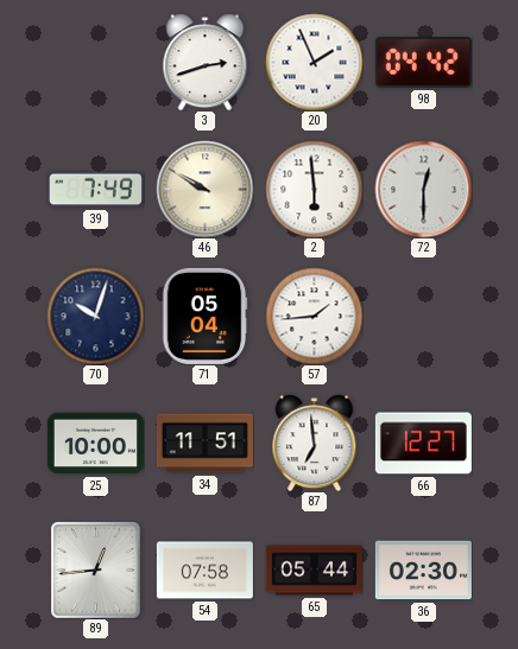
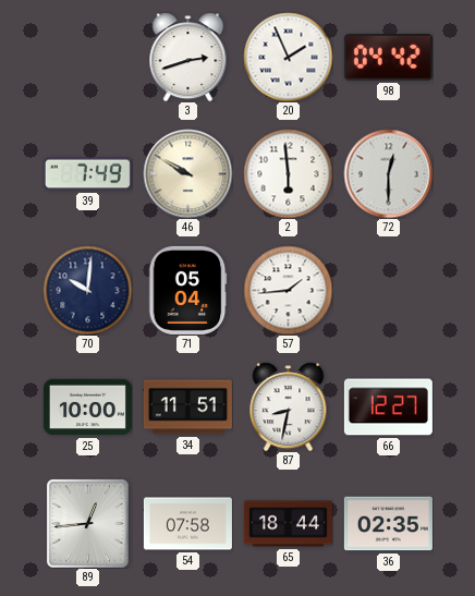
70: 10:03 -> 10:01
87: 6:59 -> 8:32
65: 05:44 -> 18:44
36: 02:30 -> 02:35
